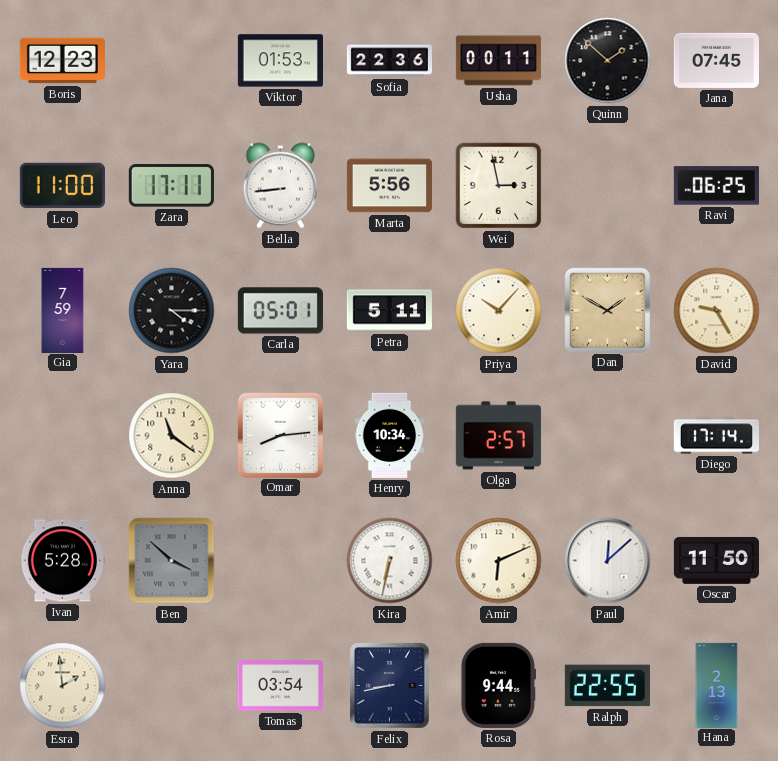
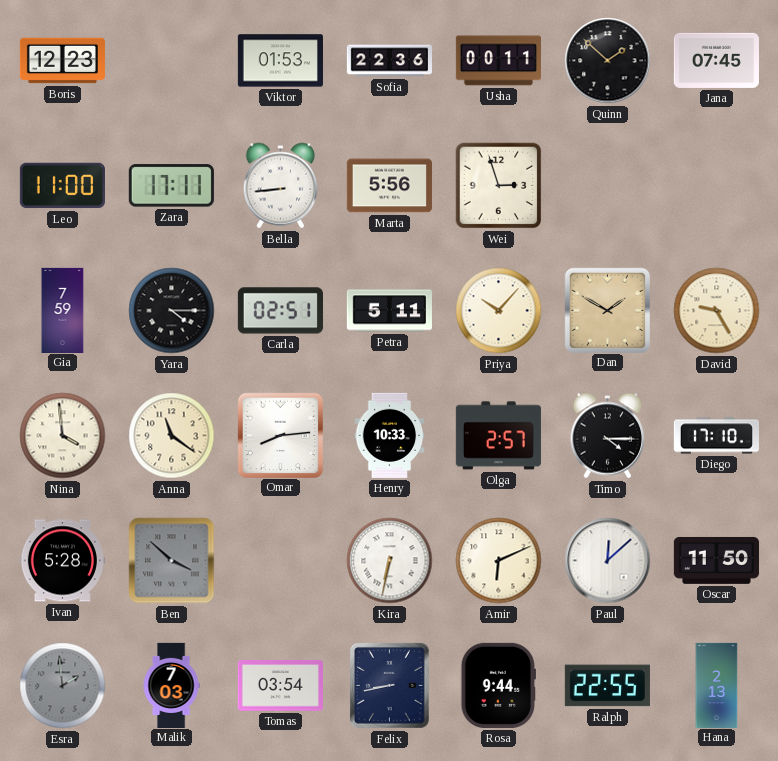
Wei: 2:58 -> 2:57
Ravi: 06:25 -> none
Carla: 05:01 -> 02:51
Nina: none -> 3:59
Henry: 10:34 -> 10:33
Timo: none -> 4:15
Diego: 17:14 -> 17:10
Esra dial: cream -> grey
Malik: none -> 7:03
